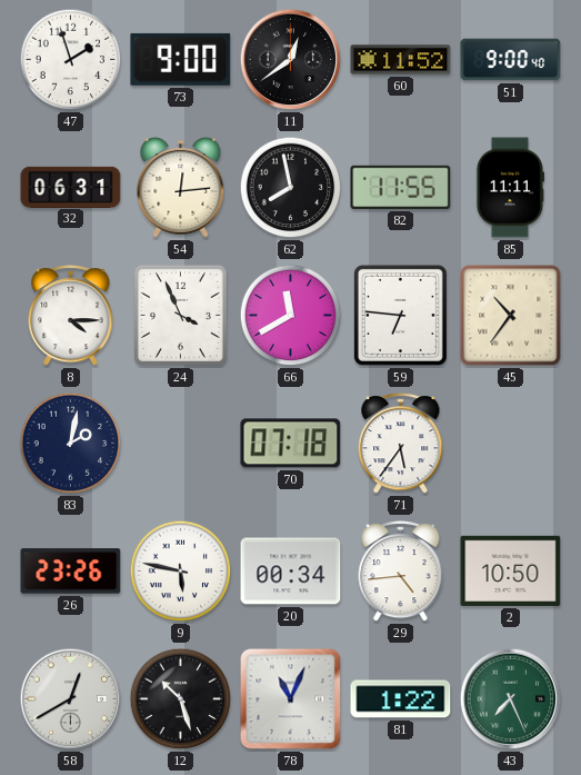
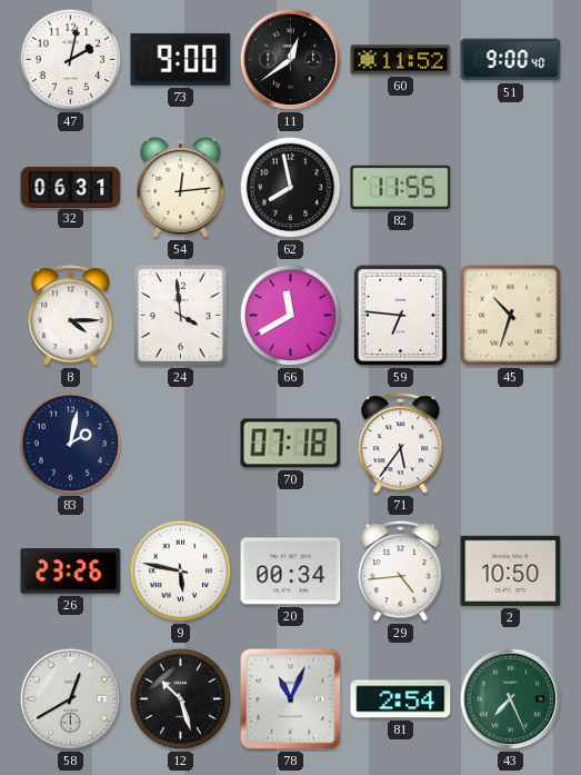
47: 1:57 -> 2:02
85: 11:11 -> none
24: 3:56 -> 3:59
45: 10:36 -> 10:33
81: 1:22 -> 2:54
